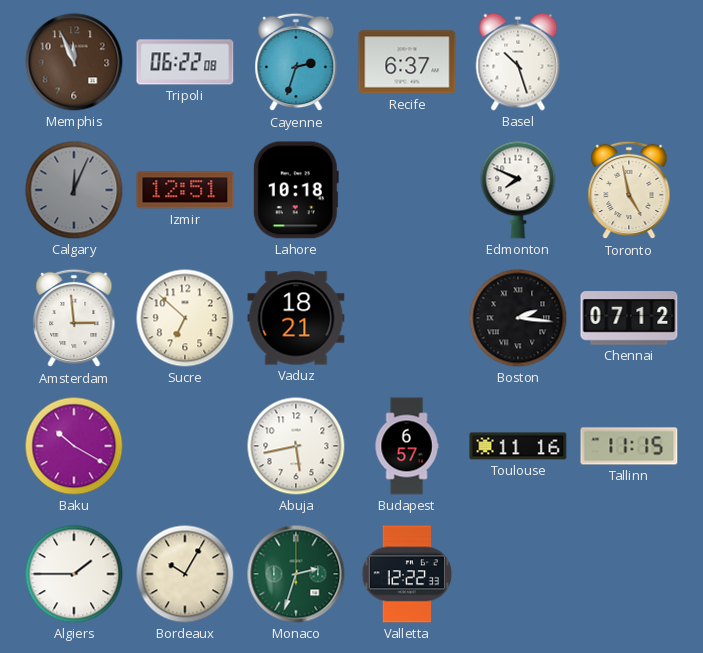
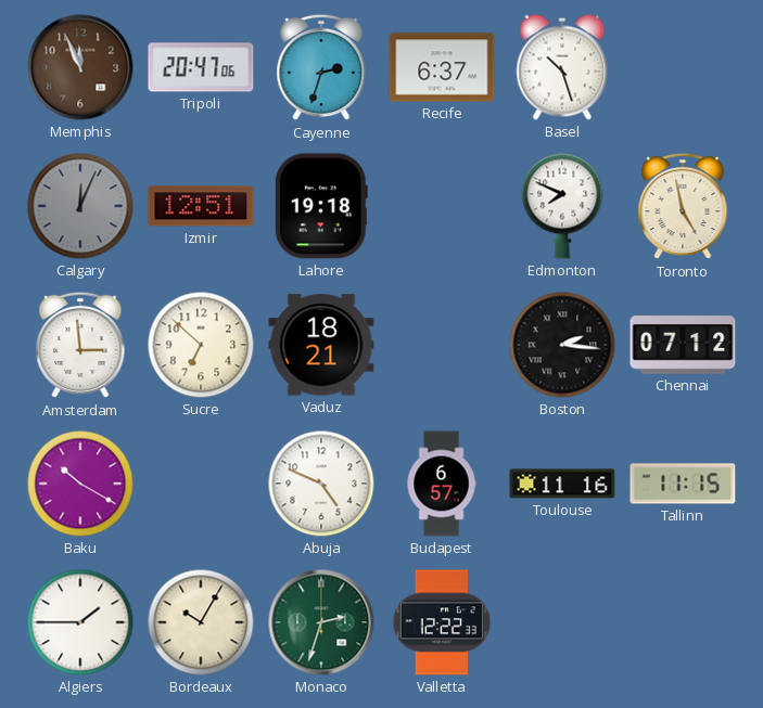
Tripoli: 06:22 -> 20:47
Lahore: 10:18 -> 19:18
Abuja: 5:43 -> 4:49
